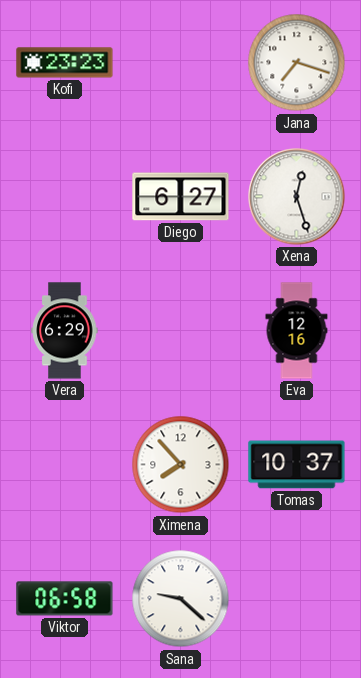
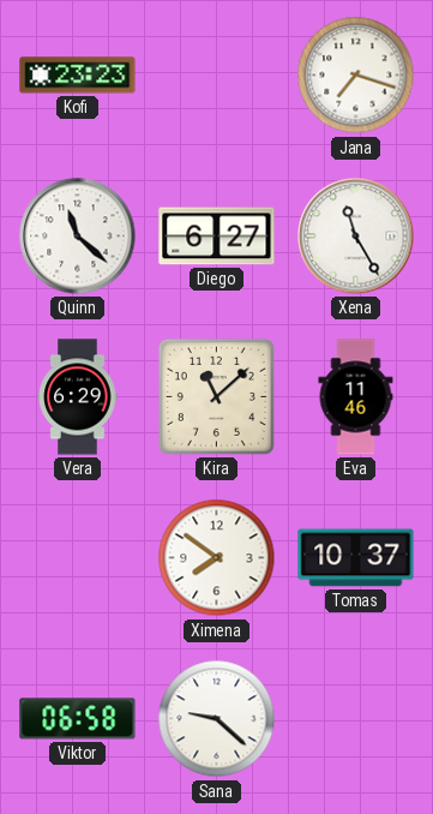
Quinn: none -> 11:22
Xena: 12:27 -> 11:25
Kira: none -> 11:08
Eva: 12:16 -> 11:46
Ximena: 7:53 -> 7:51
